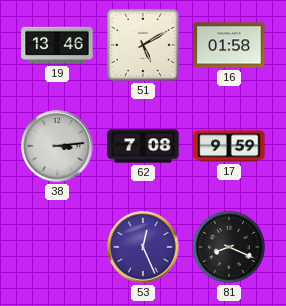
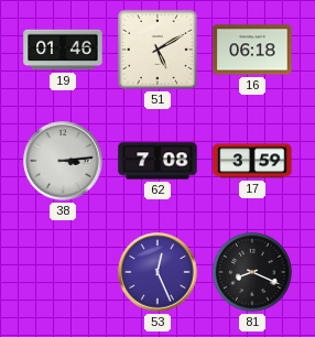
19: 13:46 -> 01:46
16: 01:58 -> 06:18
17: 9:59 -> 3:59
